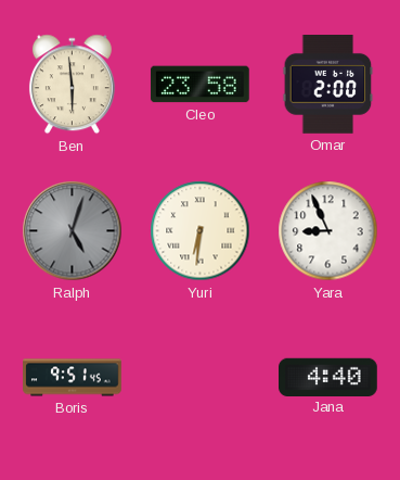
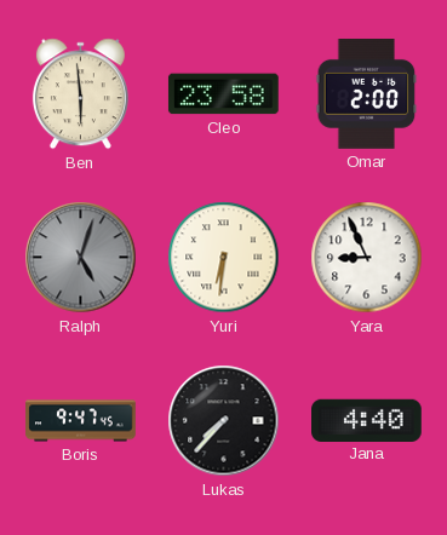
Boris: 9:51 -> 9:47
Lukas: none -> 7:37
